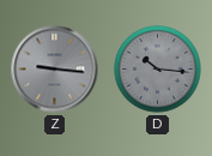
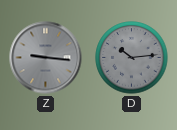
D: 10:16 -> 10:14
